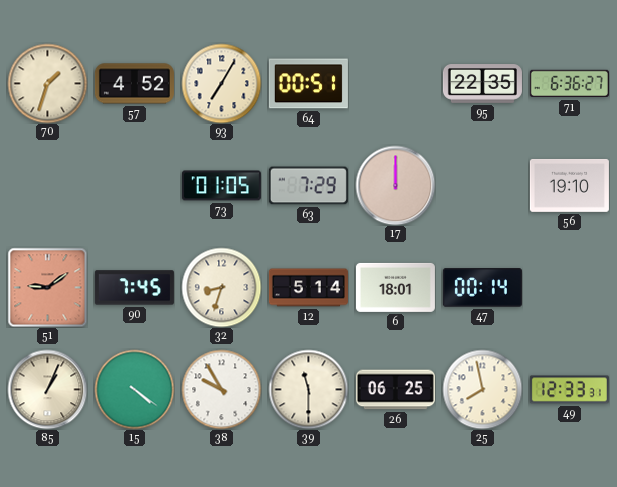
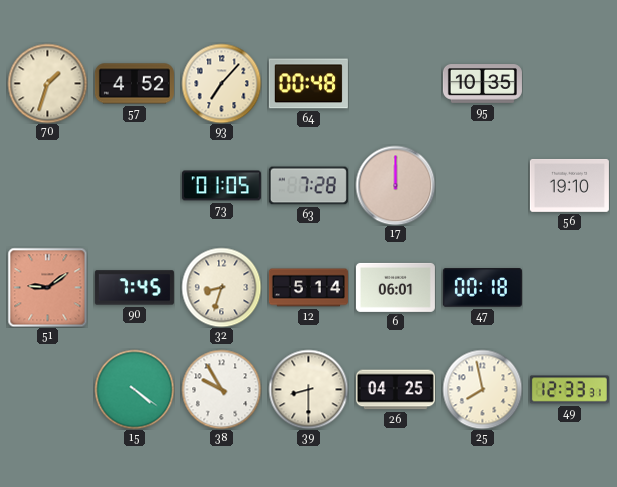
93: 7:05 -> 7:07
64: 00:51 -> 00:48
95: 22:35 -> 10:35
71: 6:36 -> none
63: 7:29 -> 7:28
6: 18:01 -> 06:01
47: 00:14 -> 00:18
85: 1:04 -> none
39: 11:30 -> 8:30
26: 06:25 -> 04:25
